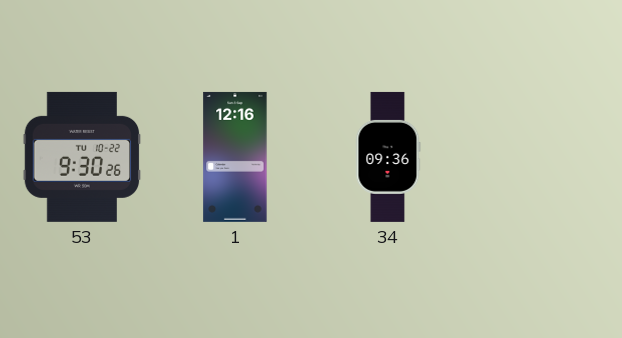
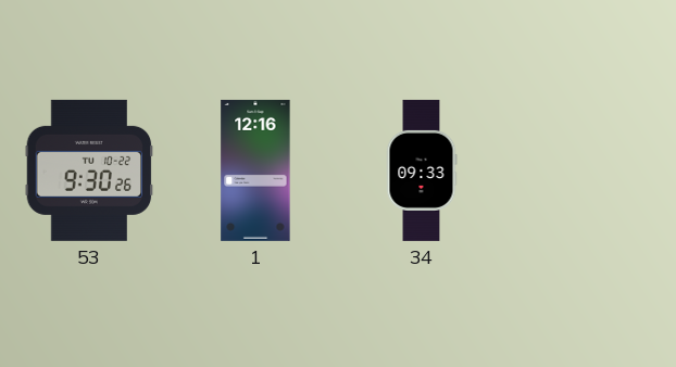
34: 09:36 -> 09:33
